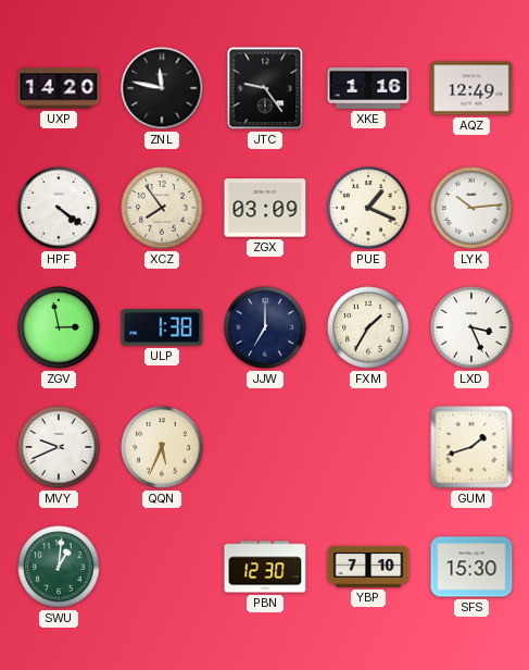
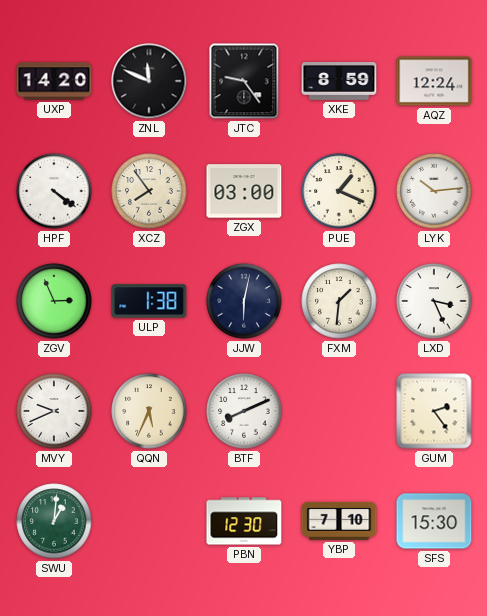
ZNL: 11:47 -> 11:49
XKE: 1:16 -> 8:59
AQZ: 12:49 -> 12:24
ZGX: 03:09 -> 03:00
ZGV: 2:58 -> 2:56
JJW: 7:00 -> 6:02
FXM: 1:35 -> 1:31
BTF: none -> 8:11
GUM: 1:42 -> 2:24
